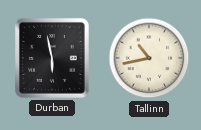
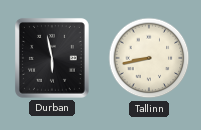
Tallinn: 10:43 -> 8:43
